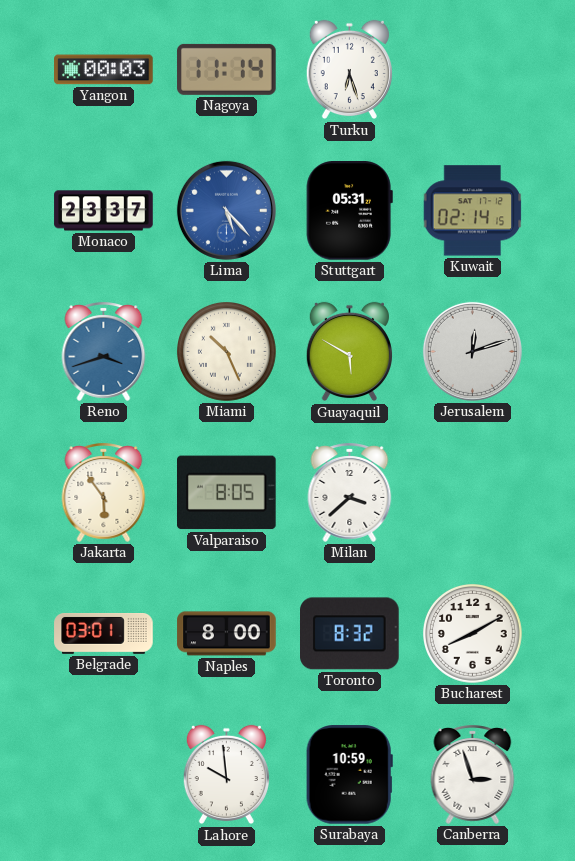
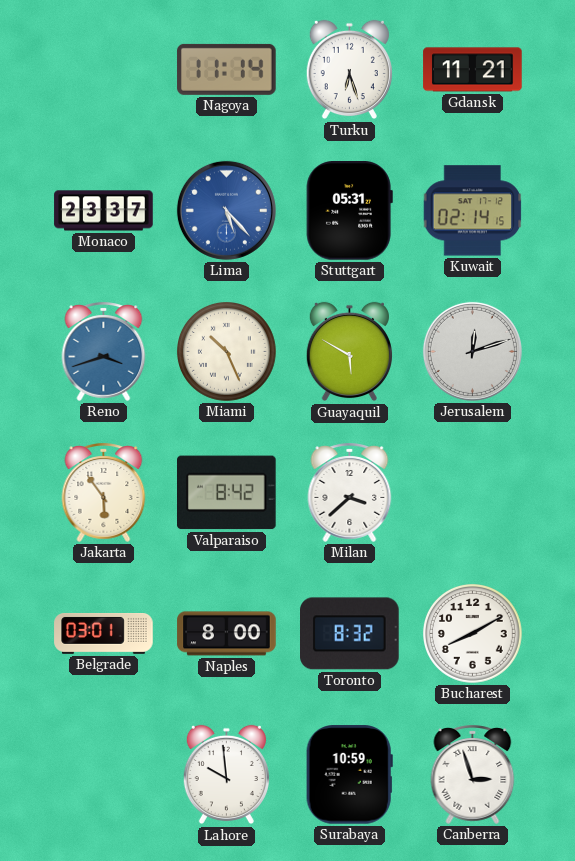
Yangon: 00:03 -> none
Gdansk: none -> 11:21
Valparaiso: 8:05 -> 8:42
